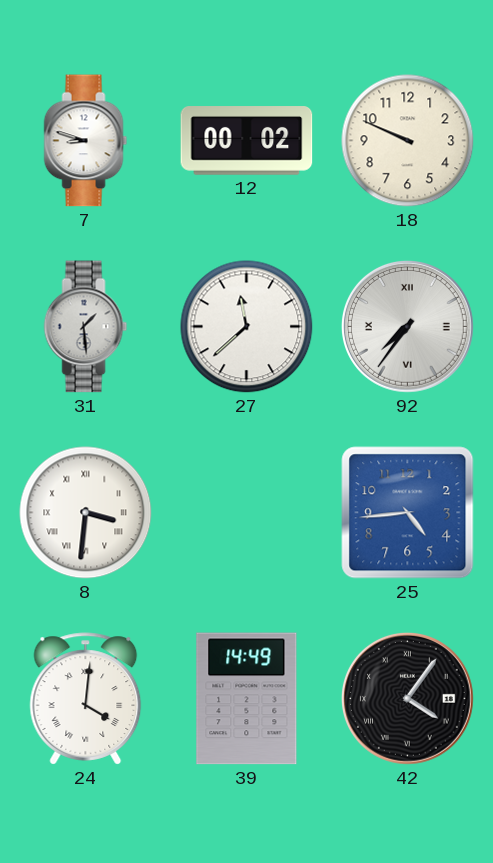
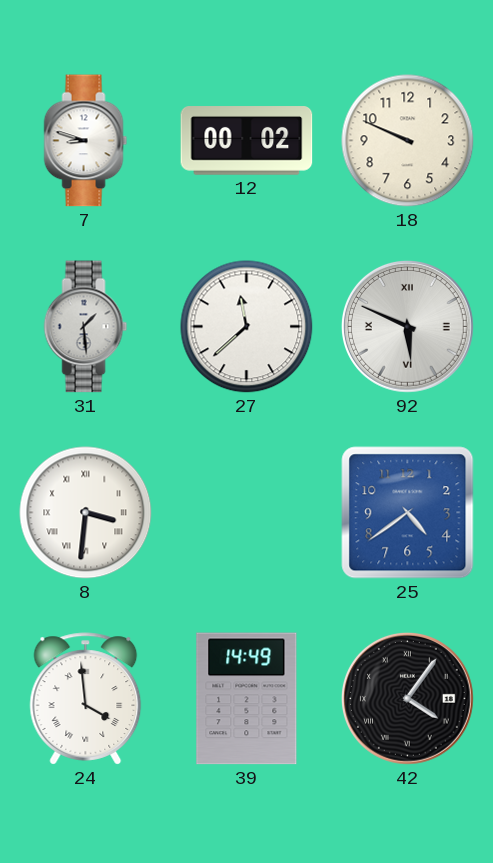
92: 7:36 -> 5:49
25: 4:44 -> 4:39
24: 4:01 -> 3:59
